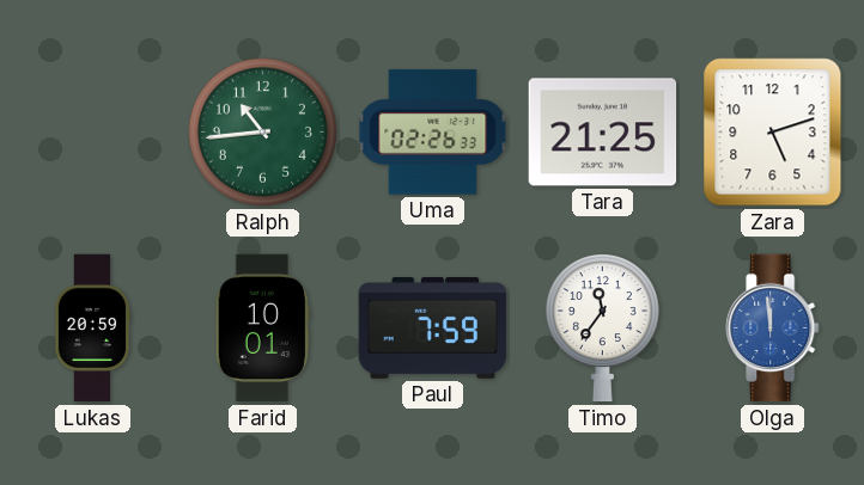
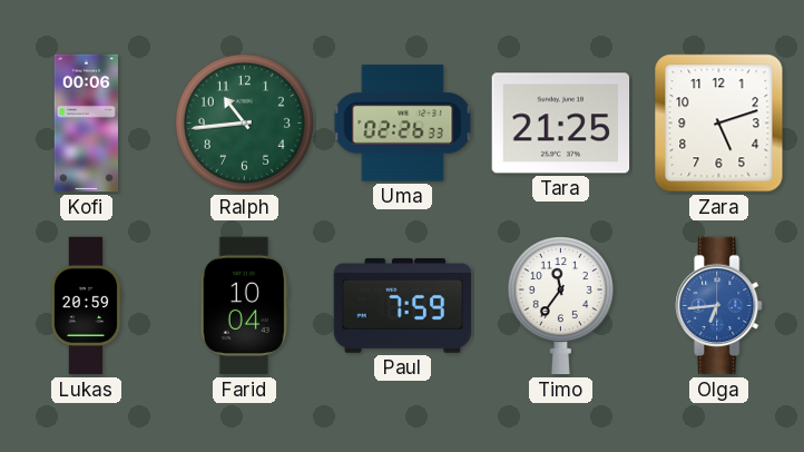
Kofi: none -> 00:06
Farid: 10:01 -> 10:04
Olga: 11:59 -> 6:44
